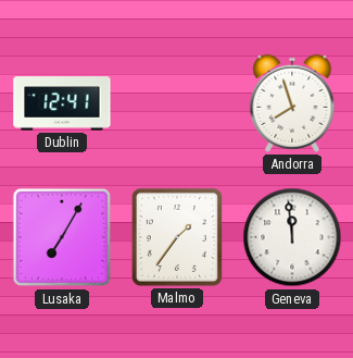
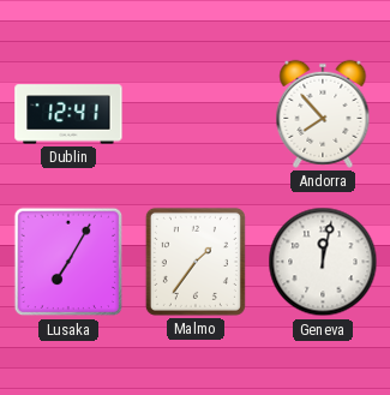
Andorra: 7:57 -> 7:53
Geneva: 11:59 -> 12:02
